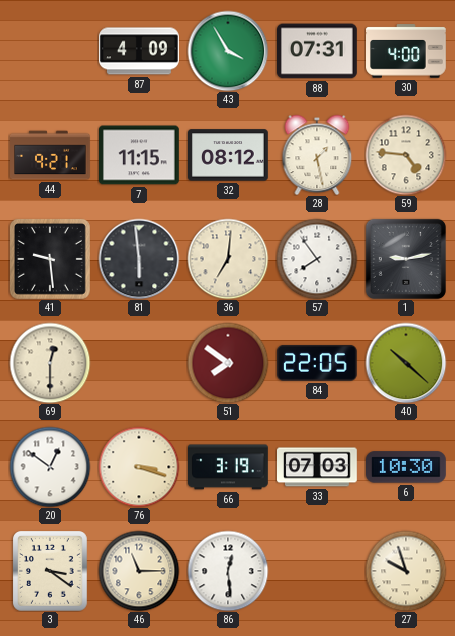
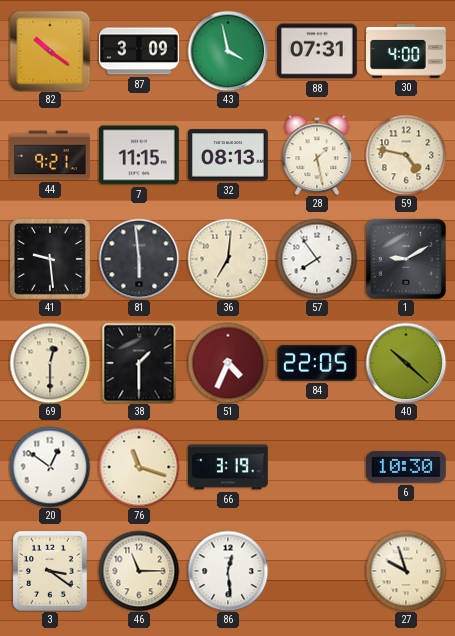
82: none -> 10:21
87: 4:09 -> 3:09
43: 3:55 -> 3:58
32: 08:12 -> 08:13
59: 4:46 -> 4:47
1: 9:13 -> 9:10
38: none -> 1:30
51: 7:51 -> 4:34
76: 3:18 -> 11:18
33: 07:03 -> none
